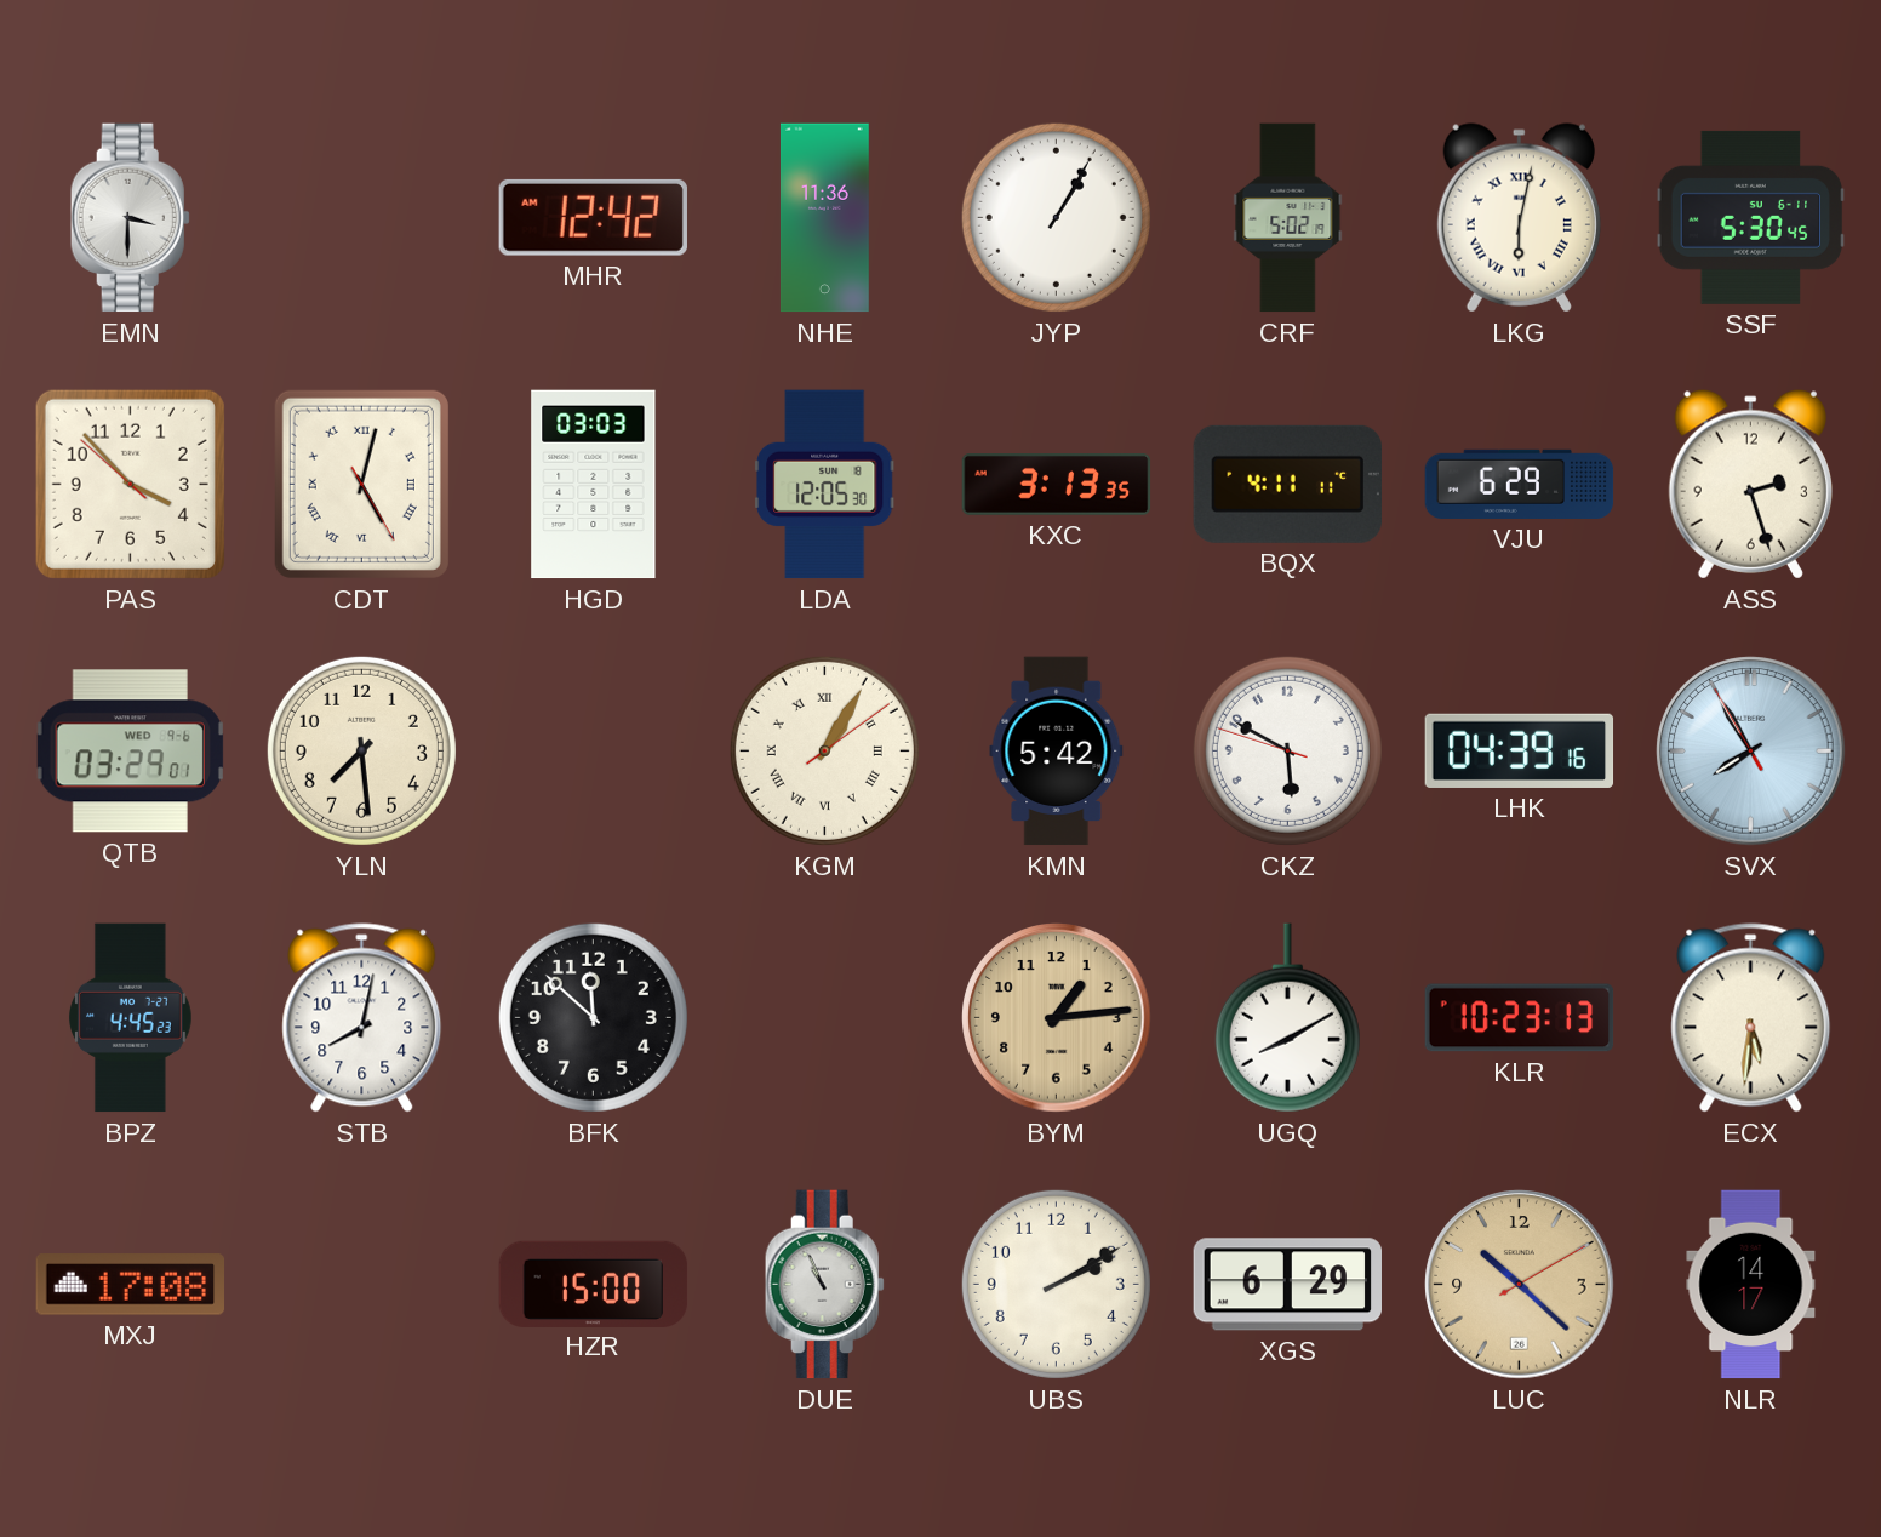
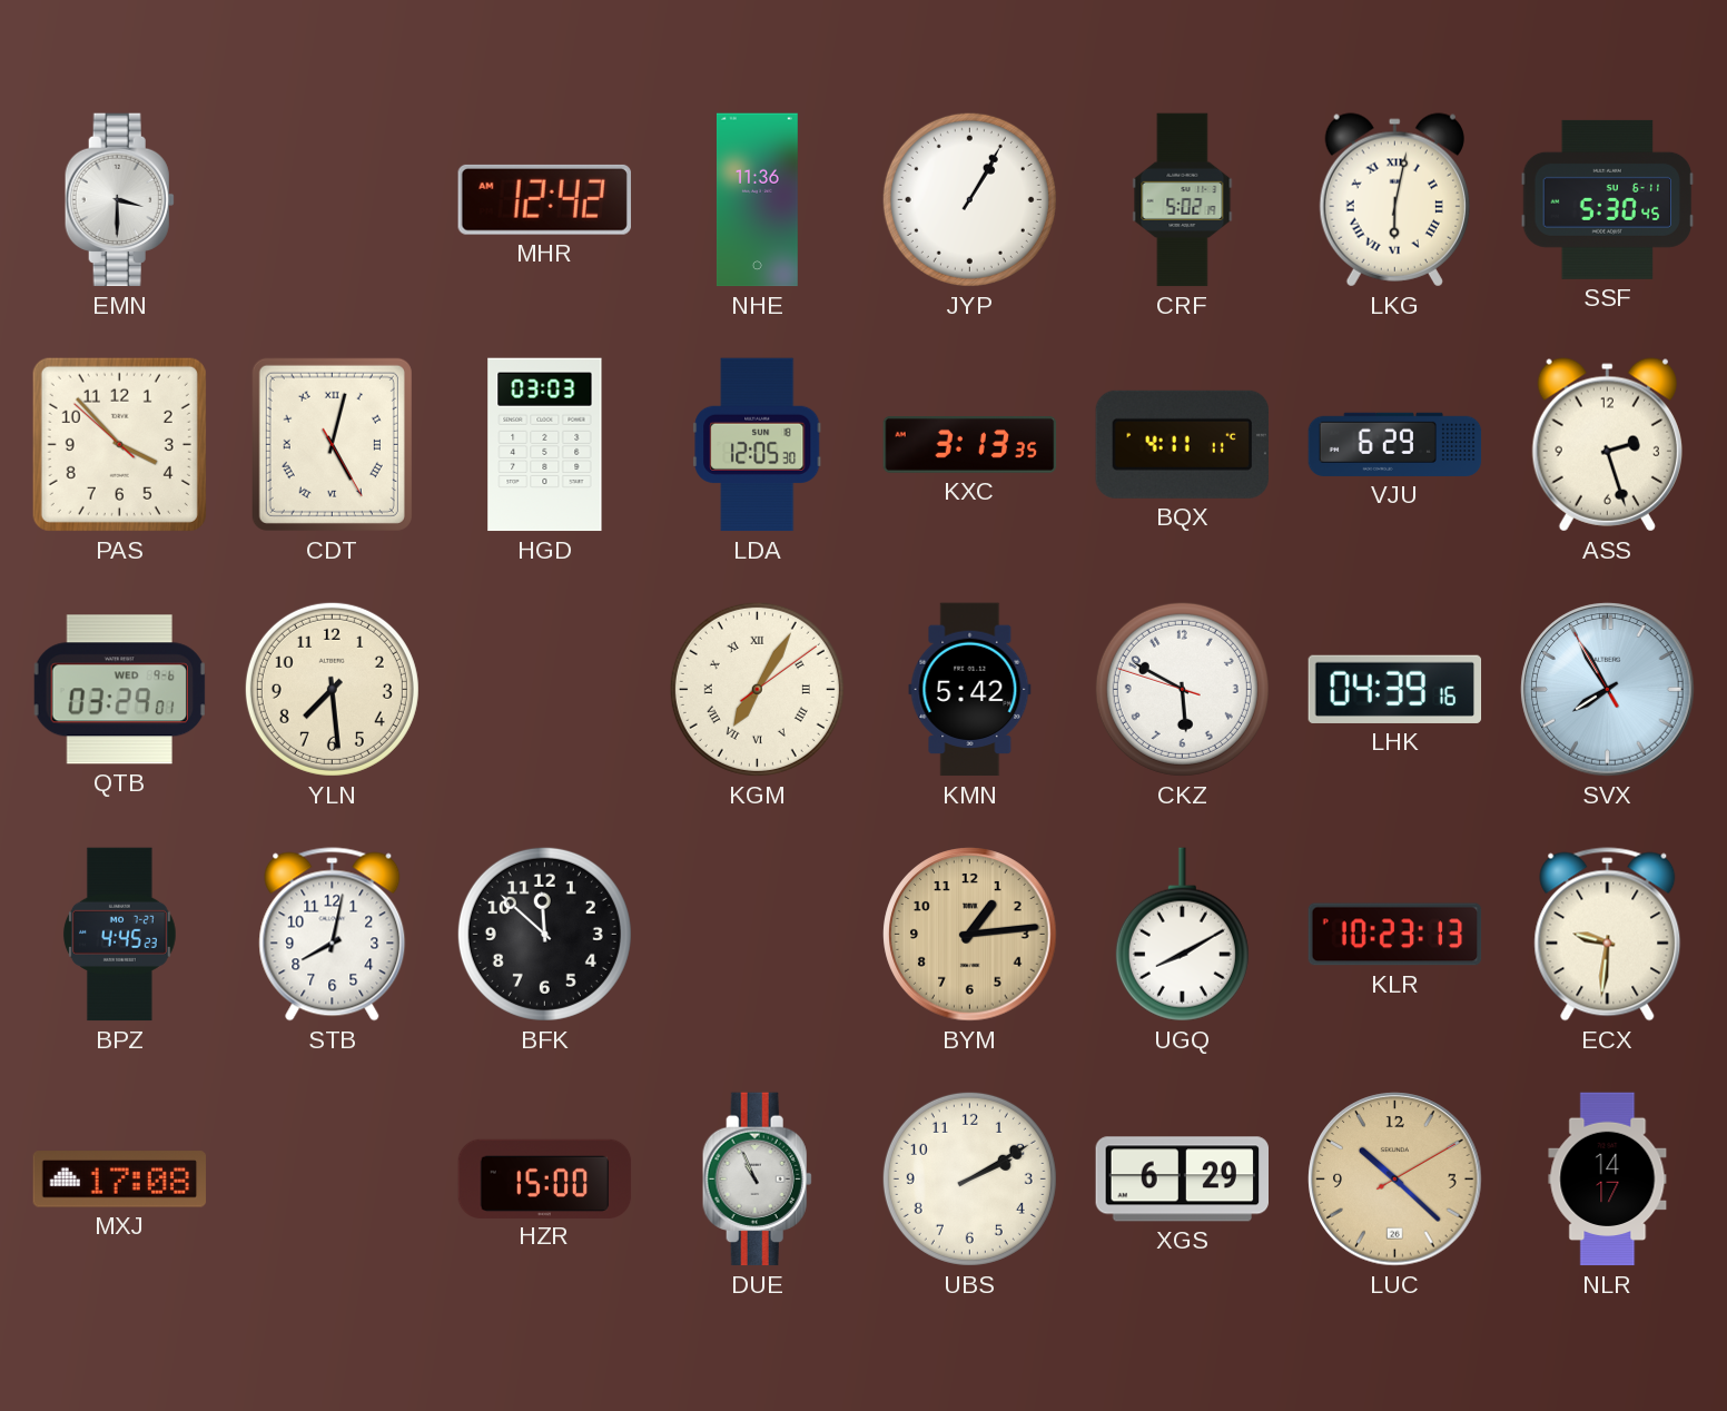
KGM: 1:05 -> 7:05
ECX: 5:31 -> 9:31
